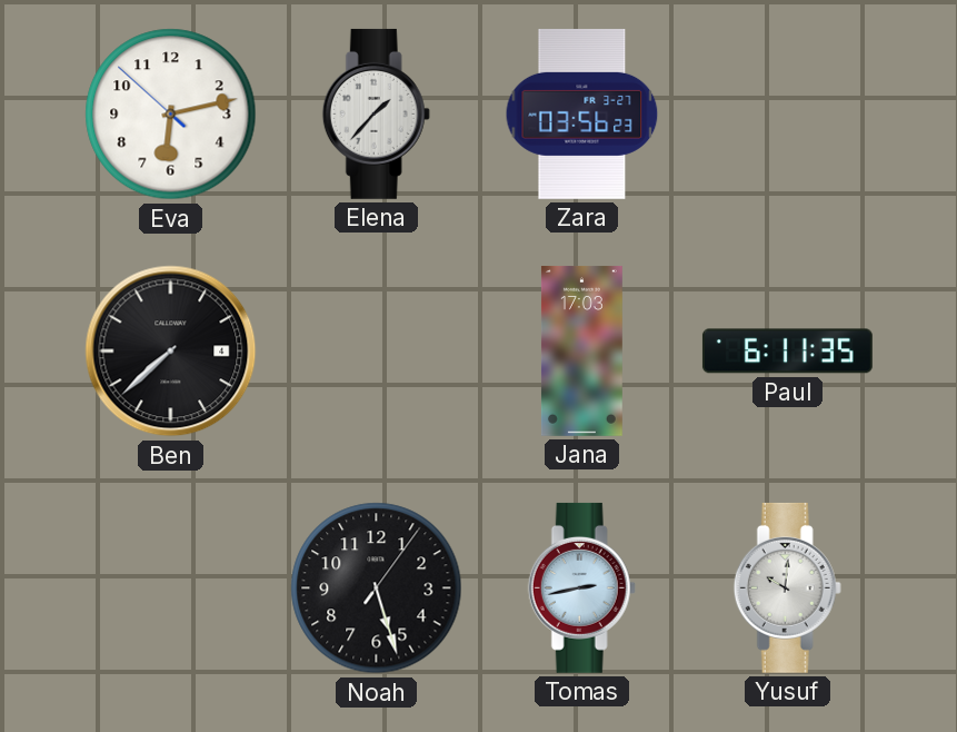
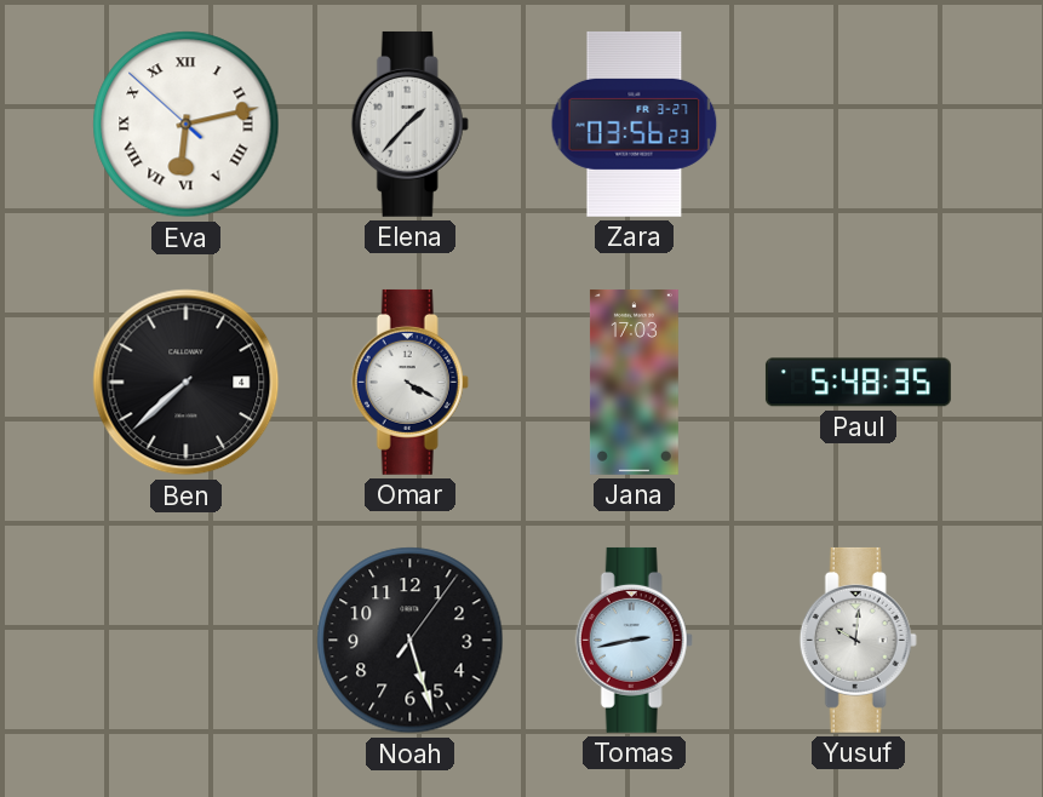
Eva numerals: Arabic -> Roman
Omar: none -> 4:20
Paul: 6:11 -> 5:48
